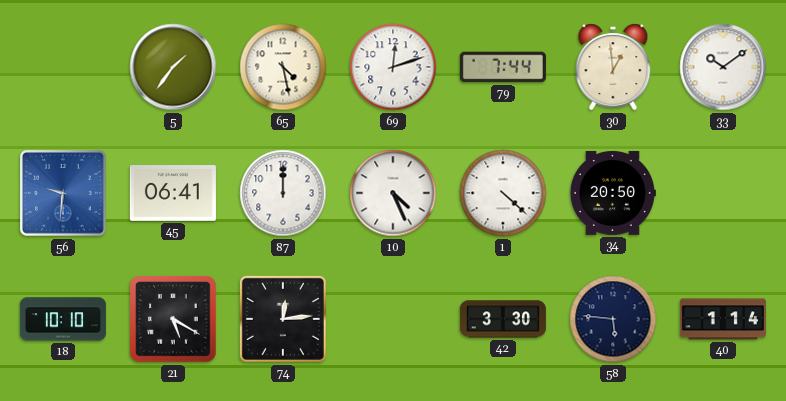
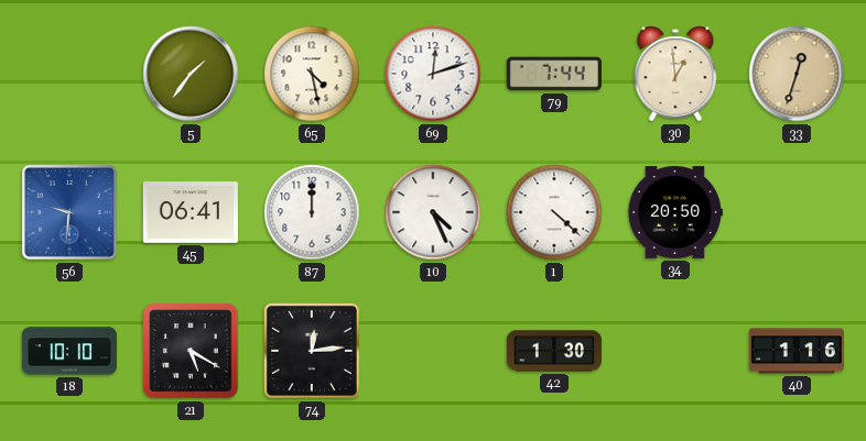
33: 10:09 -> 12:33
33 dial: white -> champagne
42: 3:30 -> 1:30
58: 5:46 -> none
40: 1:14 -> 1:16
